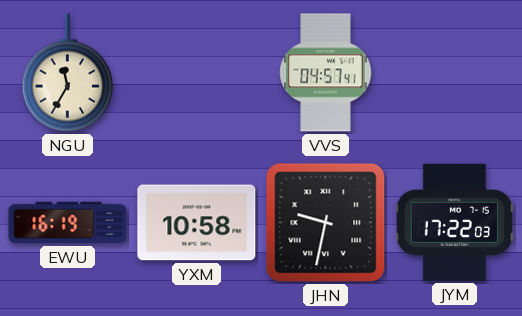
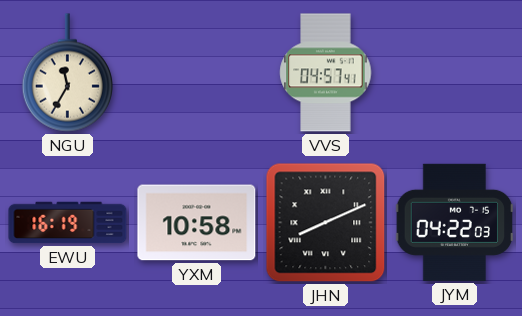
JHN: 9:32 -> 8:11
JYM: 17:22 -> 04:22
